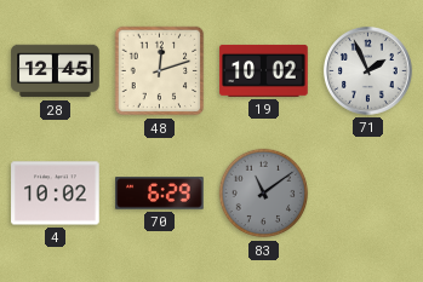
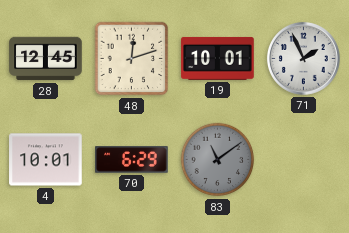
19: 10:02 -> 10:01
4: 10:02 -> 10:01
